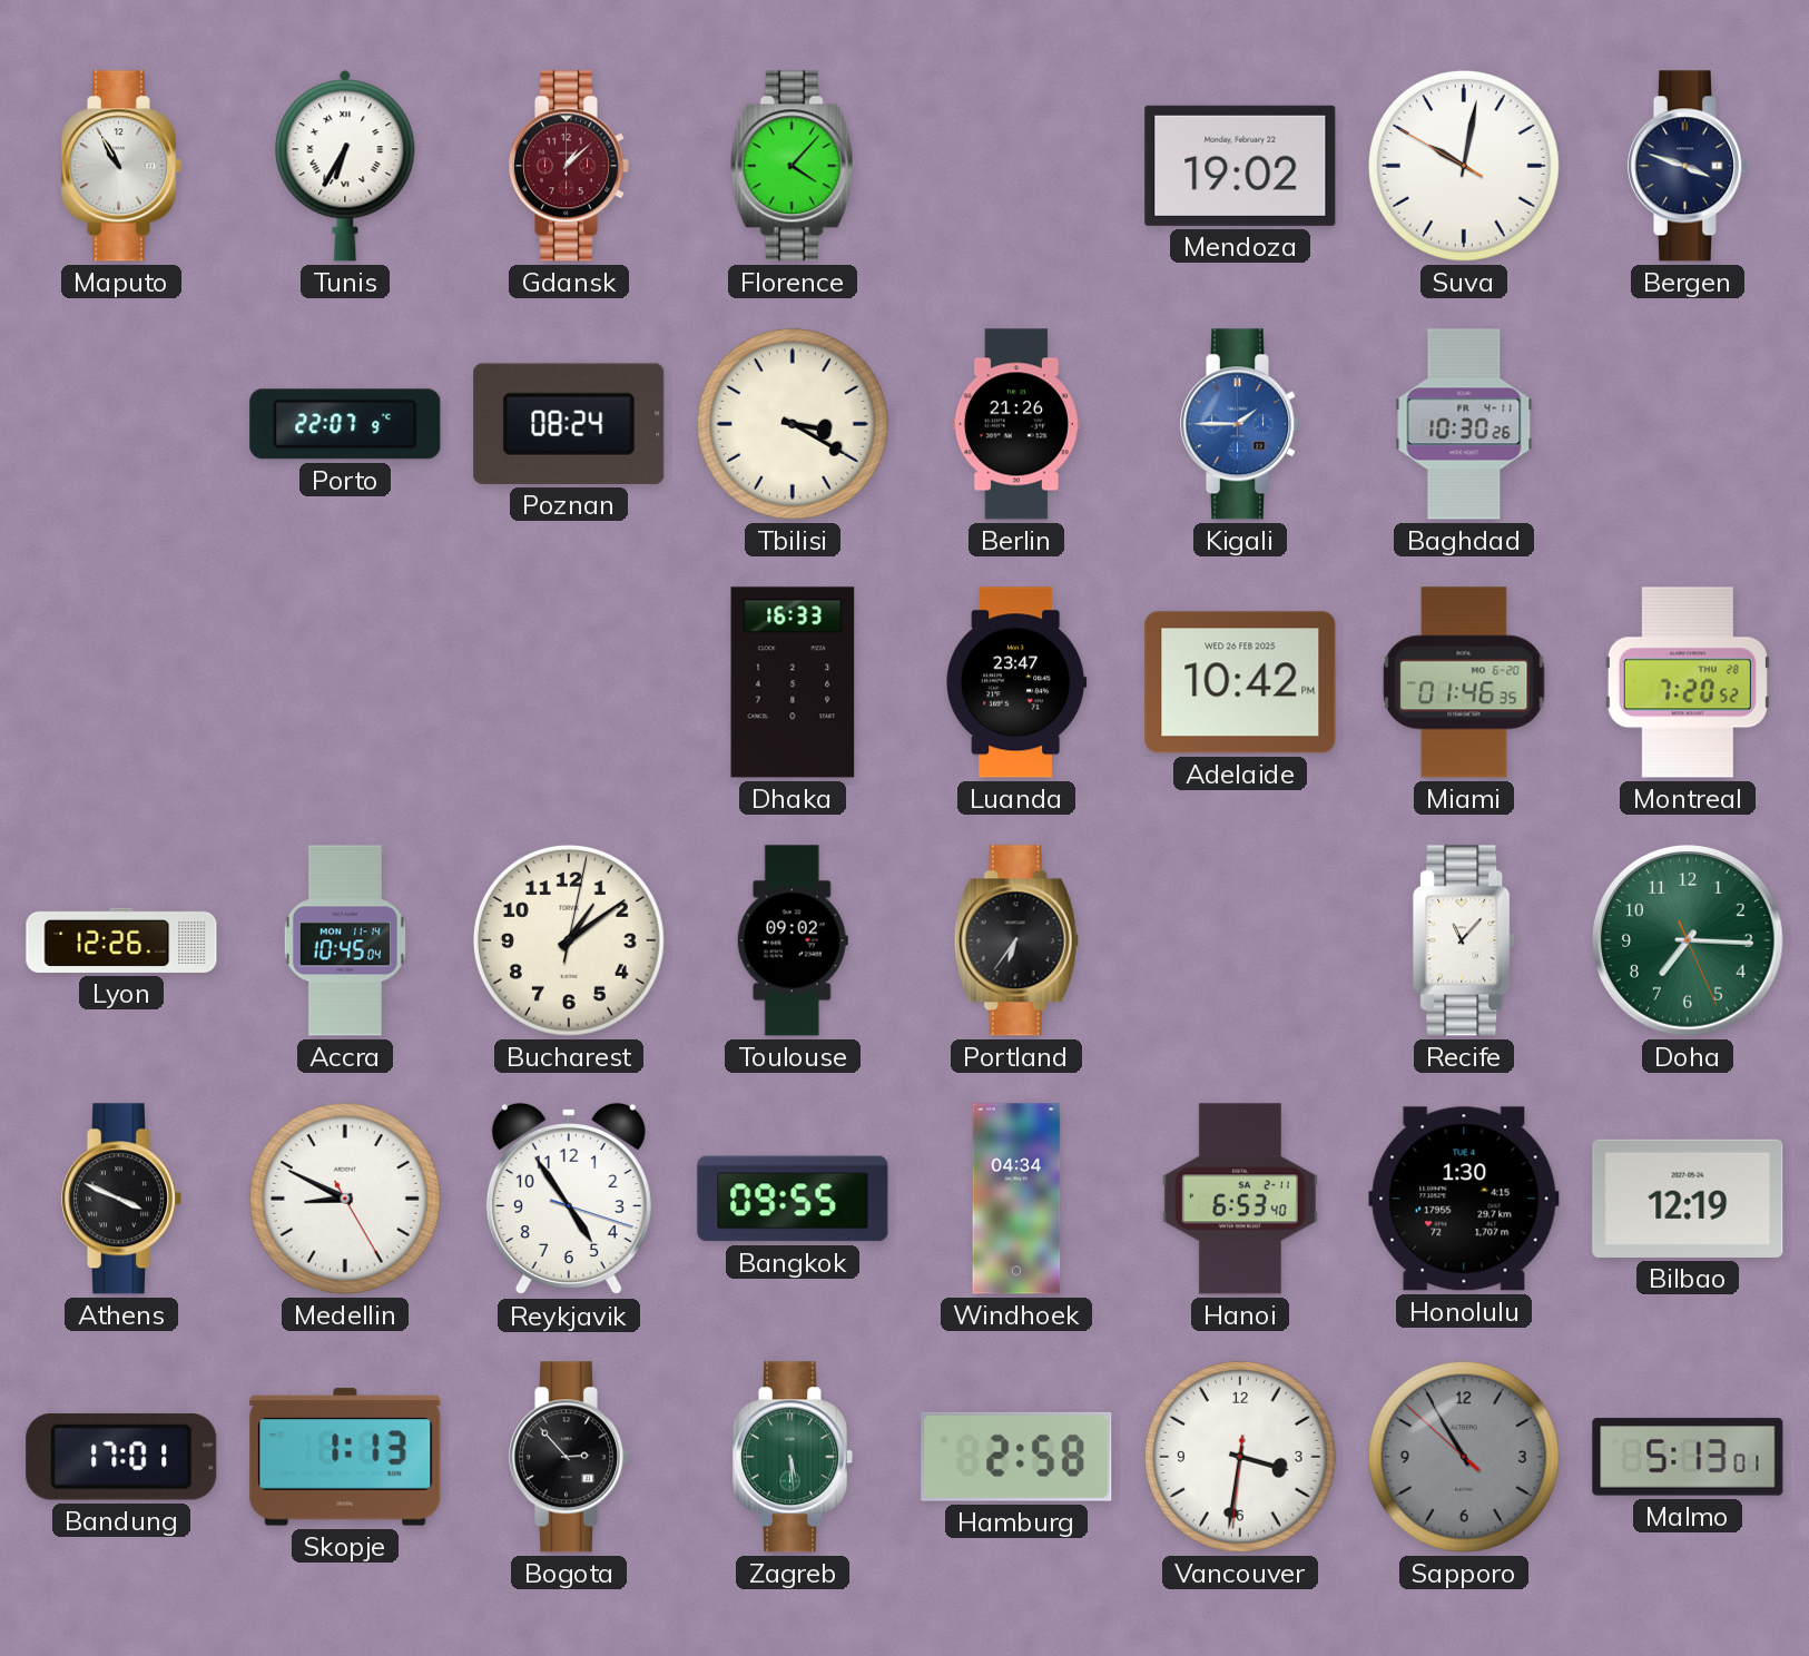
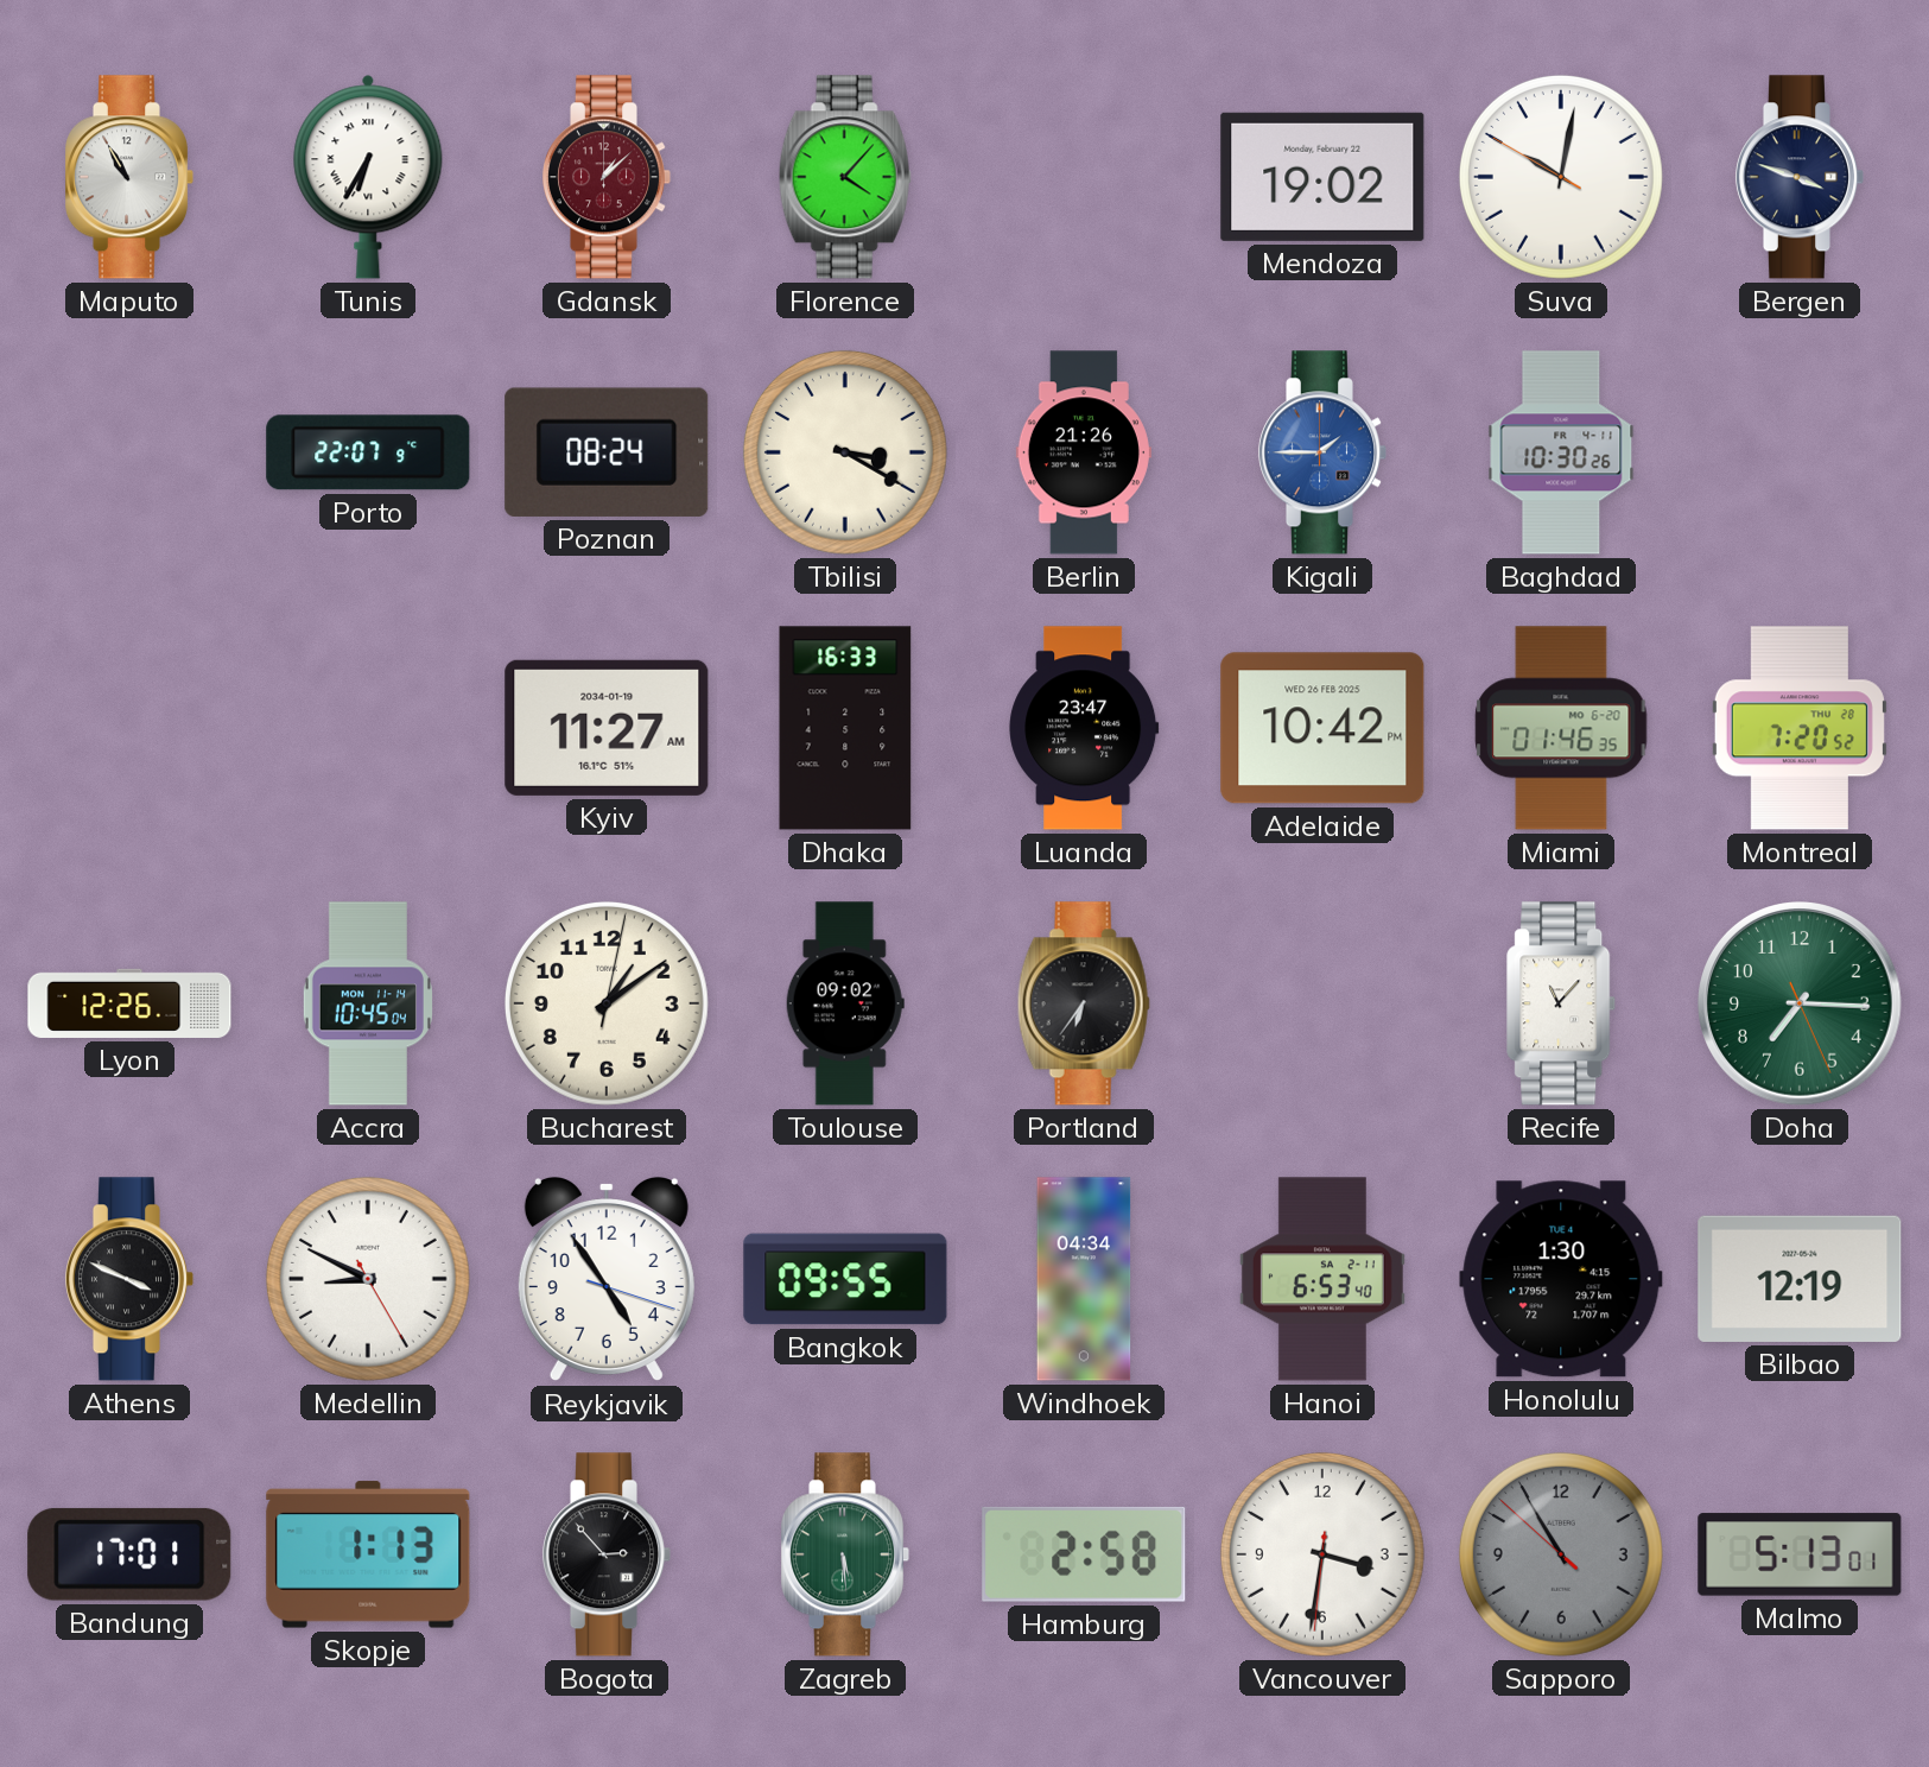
Kyiv: none -> 11:27
